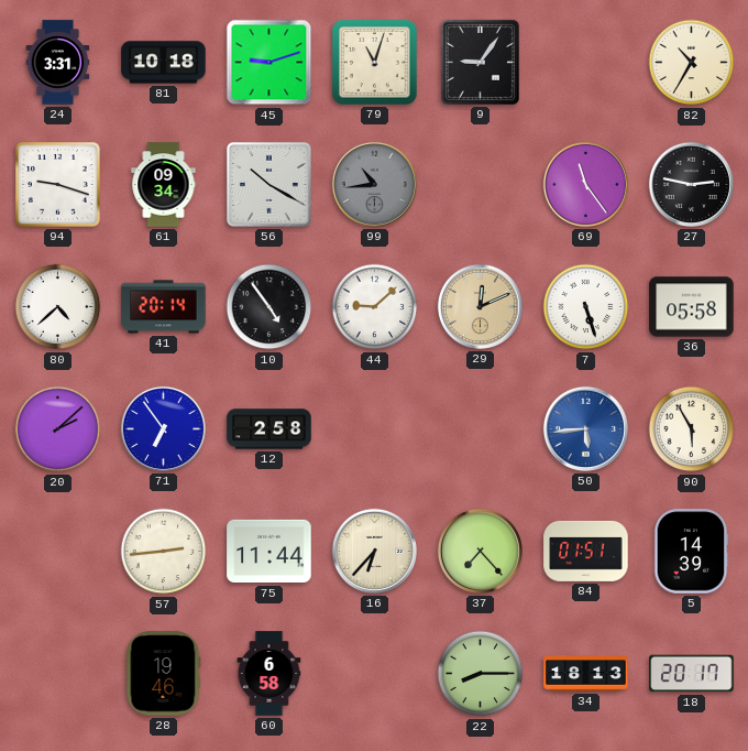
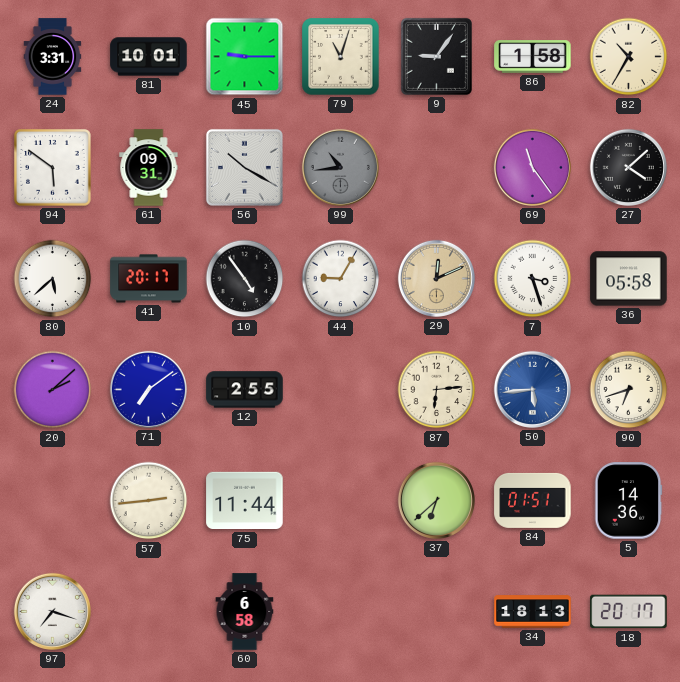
81: 10:18 -> 10:01
45: 9:12 -> 9:15
86: none -> 1:58
94: 9:18 -> 5:51
61: 09:34 -> 09:31
27: 2:47 -> 4:08
80: 4:38 -> 5:38
41: 20:14 -> 20:17
44: 9:08 -> 9:05
7: 5:27 -> 3:27
71: 6:54 -> 7:09
12: 2:58 -> 2:55
87: none -> 6:14
90: 5:55 -> 6:42
16: 6:37 -> none
37: 7:23 -> 6:38
5: 14:39 -> 14:36
97: none -> 7:18
28: 19:46 -> none
22: 8:15 -> none
